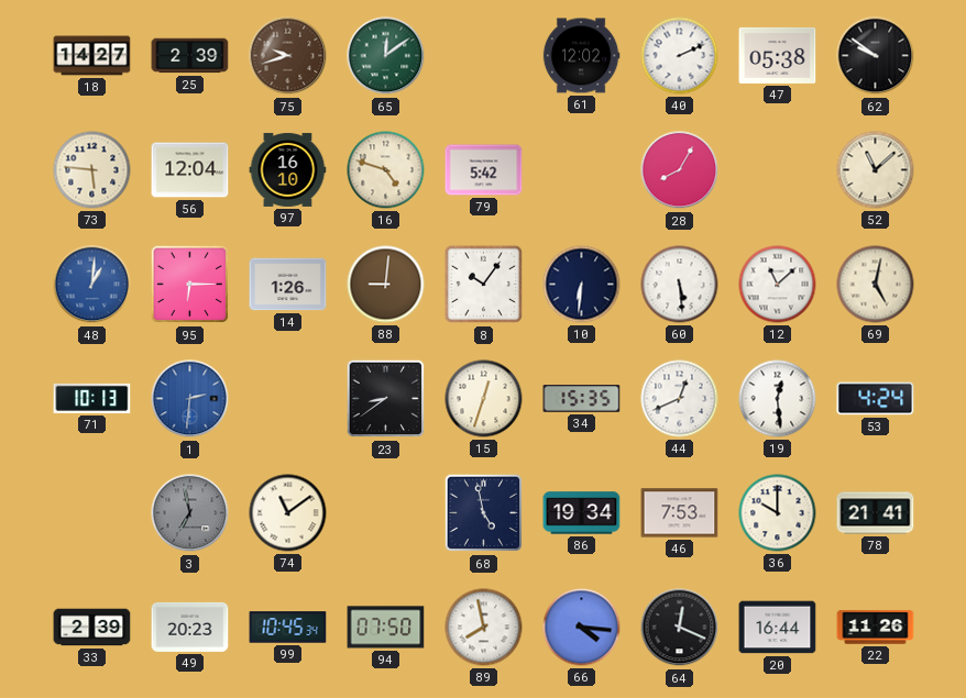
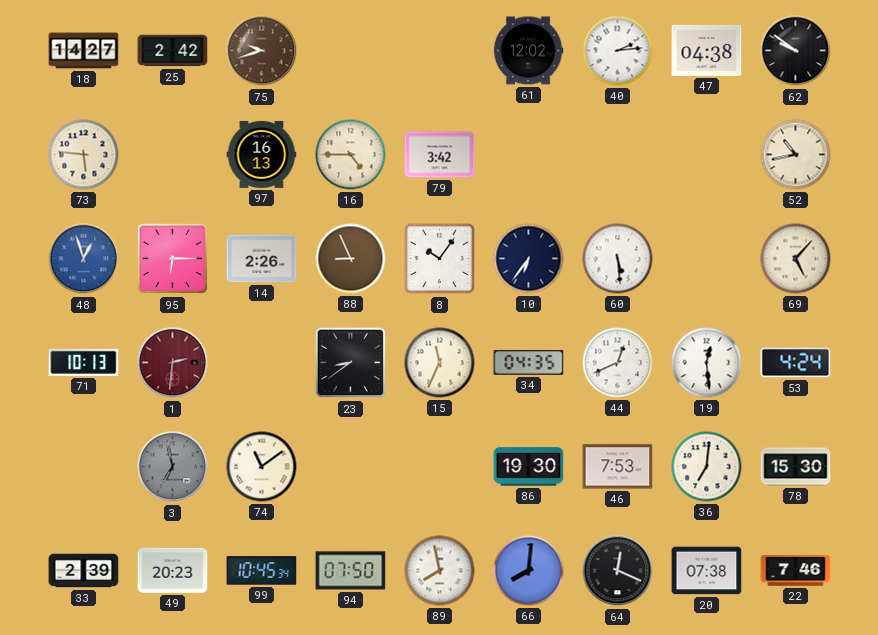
25: 2:39 -> 2:42
65: 12:09 -> none
40: 2:11 -> 2:14
47: 05:38 -> 04:38
56: 12:04 -> none
97: 16:10 -> 16:13
16: 4:48 -> 4:45
79: 5:42 -> 3:42
28: 8:05 -> none
52: 11:08 -> 10:43
48: 1:01 -> 12:57
14: 1:26 -> 2:26
88: 9:01 -> 8:56
10: 6:31 -> 6:36
12: 11:08 -> none
69: 5:02 -> 5:07
1 dial: blue -> burgundy
15: 12:33 -> 11:34
34: 15:35 -> 04:35
68: 4:58 -> none
86: 19:34 -> 19:30
36: 10:00 -> 7:01
78: 21:41 -> 15:30
66: 4:16 -> 8:01
20: 16:44 -> 07:38
22: 11:26 -> 7:46
